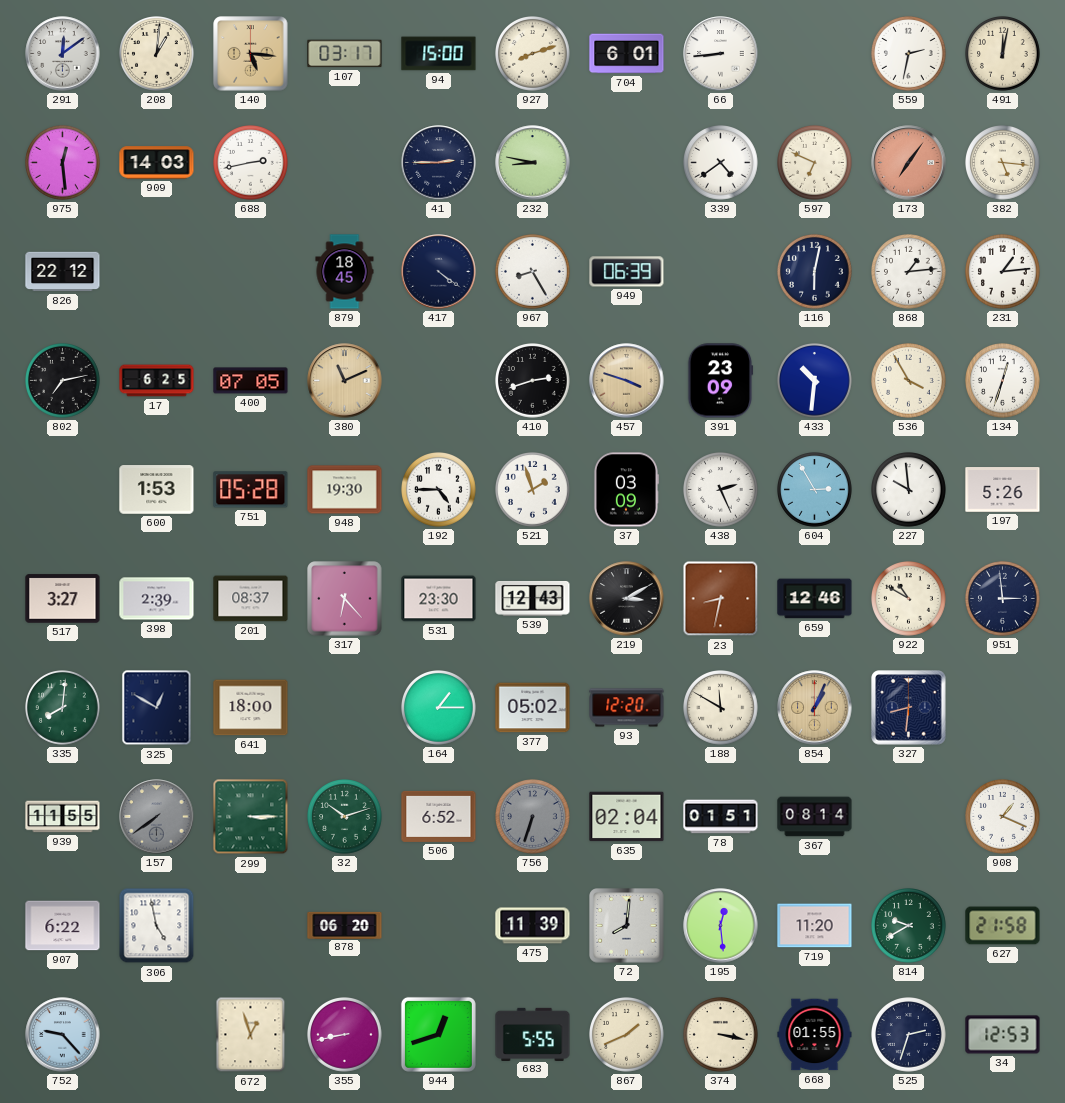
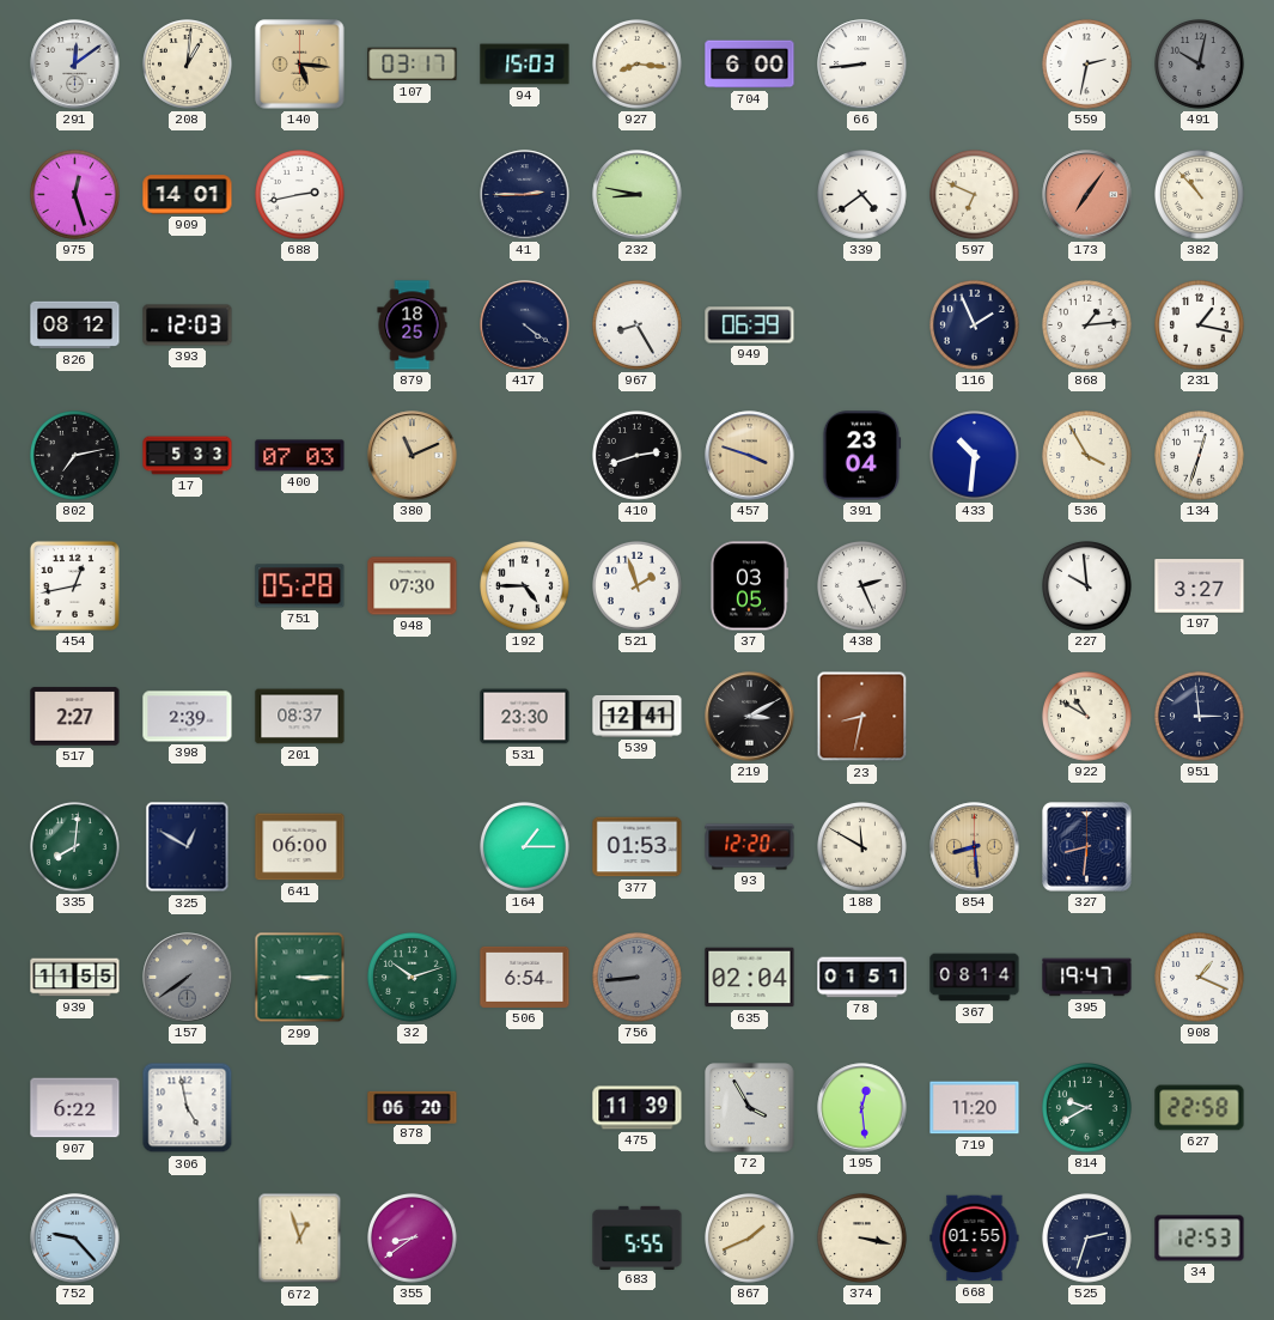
94: 15:00 -> 15:03
927: 8:12 -> 8:16
704: 6:01 -> 6:00
491: 12:02 -> 10:02
491 dial: cream -> grey
975: 12:29 -> 12:27
909: 14:03 -> 14:01
382: 5:16 -> 10:53
826: 22:12 -> 08:12
393: none -> 12:03
879: 18:45 -> 18:25
116: 6:02 -> 1:56
231: 1:14 -> 1:17
17: 6:25 -> 5:33
400: 07:05 -> 07:03
391: 23:09 -> 23:04
454: none -> 12:43
600: 1:53 -> none
948: 19:30 -> 07:30
37: 03:09 -> 03:05
604: 2:55 -> none
197: 5:26 -> 3:27
517: 3:27 -> 2:27
317: 6:23 -> none
539: 12:43 -> 12:41
659: 12:46 -> none
641: 18:00 -> 06:00
377: 05:02 -> 01:53
854: 1:04 -> 8:29
506: 6:52 -> 6:54
756: 6:33 -> 8:44
395: none -> 19:47
72: 8:01 -> 3:55
627: 21:58 -> 22:58
355: 8:43 -> 8:39
944: 12:42 -> none
